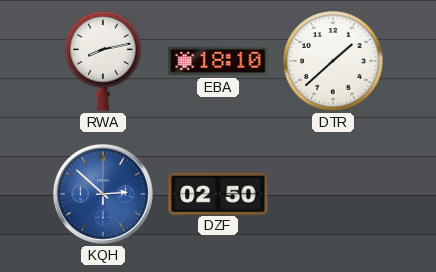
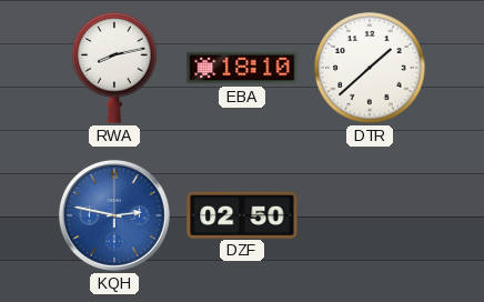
KQH: 2:52 -> 2:47
